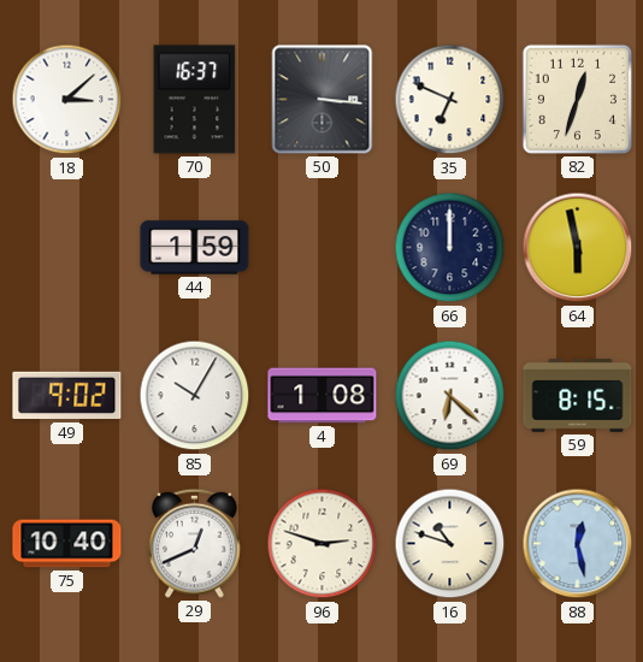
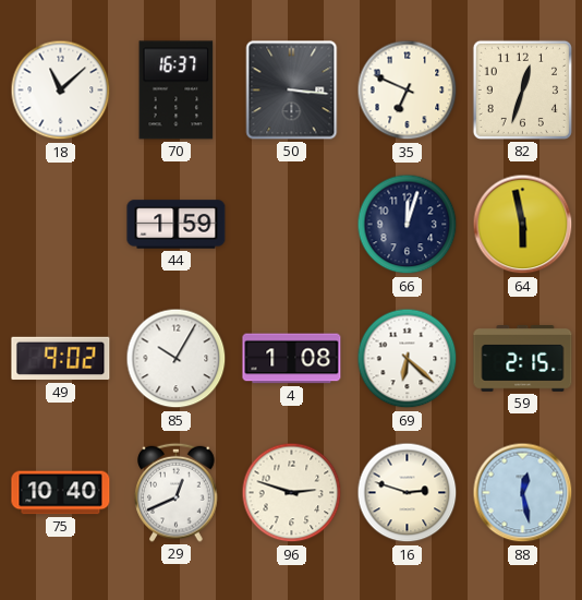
18: 3:08 -> 11:08
66: 12:00 -> 12:03
59: 8:15 -> 2:15
16: 10:48 -> 2:48
